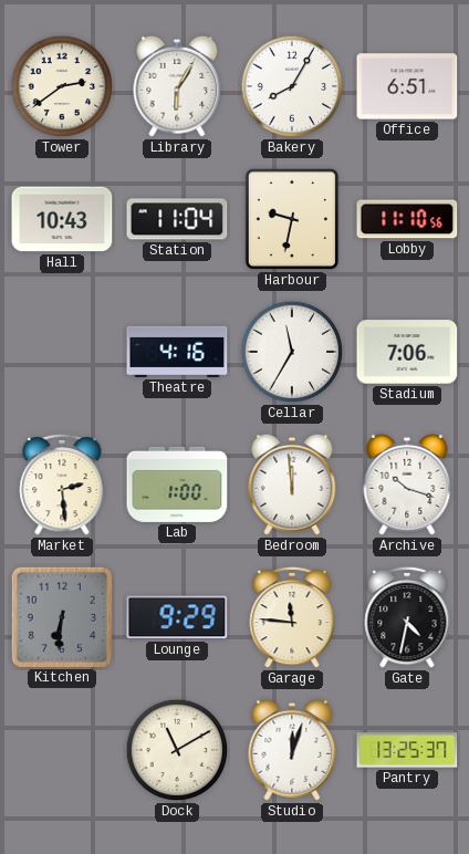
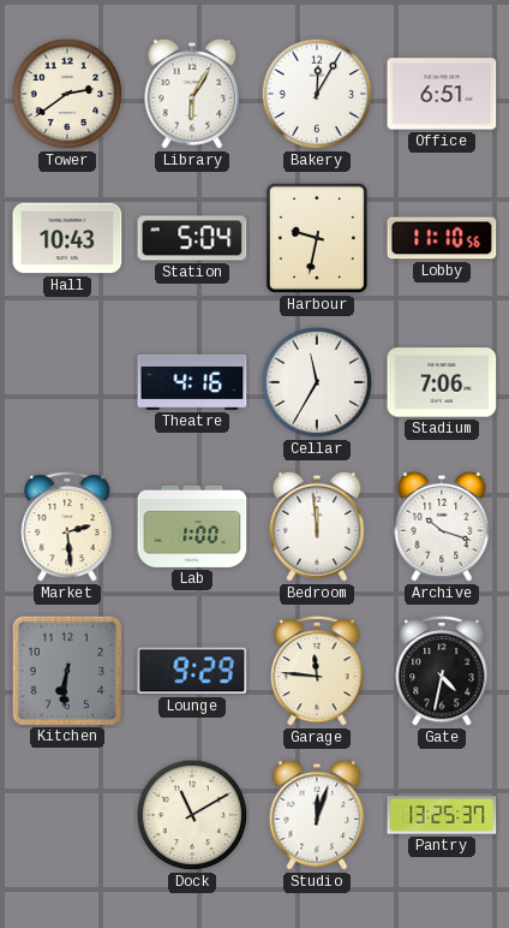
Bakery: 8:05 -> 12:05
Station: 11:04 -> 5:04
